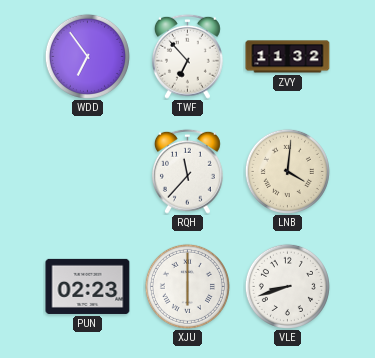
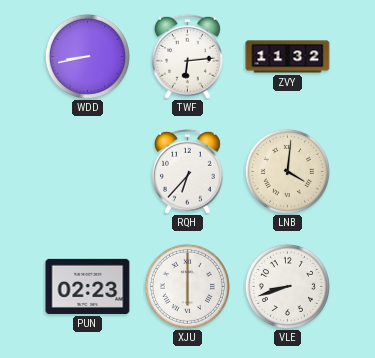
WDD: 6:54 -> 8:43
TWF: 6:53 -> 6:14
RQH: 11:37 -> 6:37
